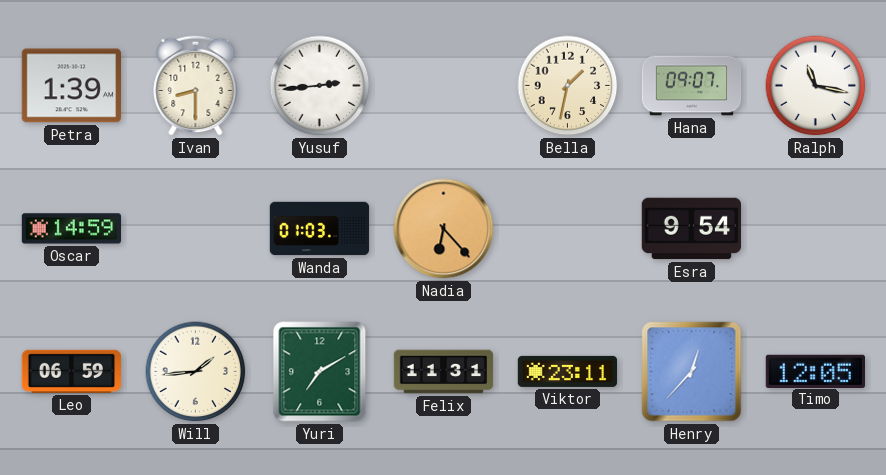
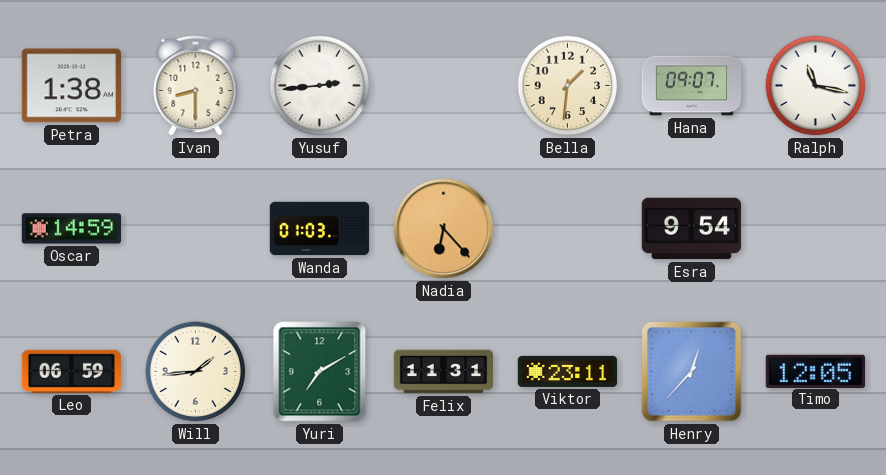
Petra: 1:39 -> 1:38
Bella: 1:32 -> 1:31
